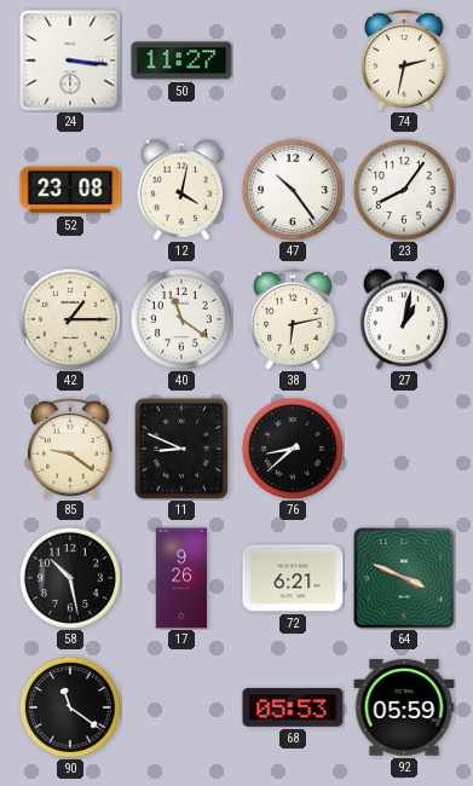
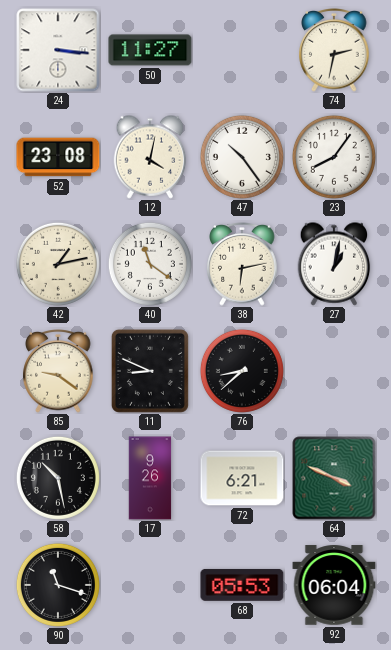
42: 1:15 -> 1:13
90: 11:21 -> 11:18
92: 05:59 -> 06:04
